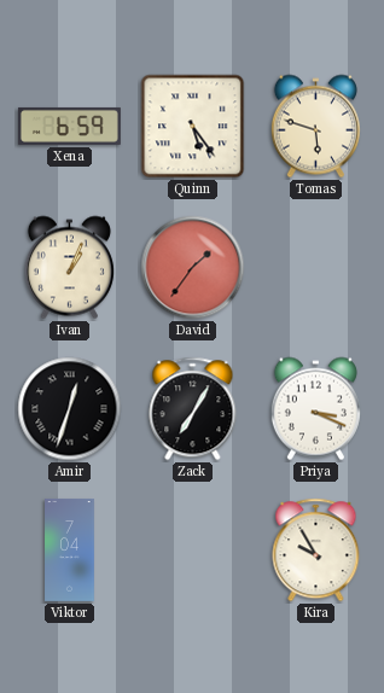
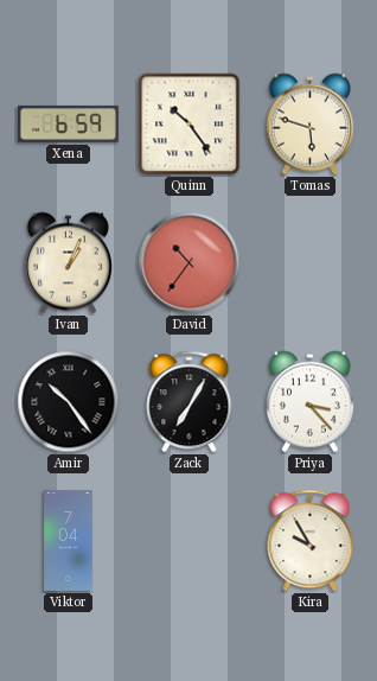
Quinn: 5:24 -> 10:24
David: 1:36 -> 10:36
Amir: 12:33 -> 10:24
Priya: 3:19 -> 3:23
